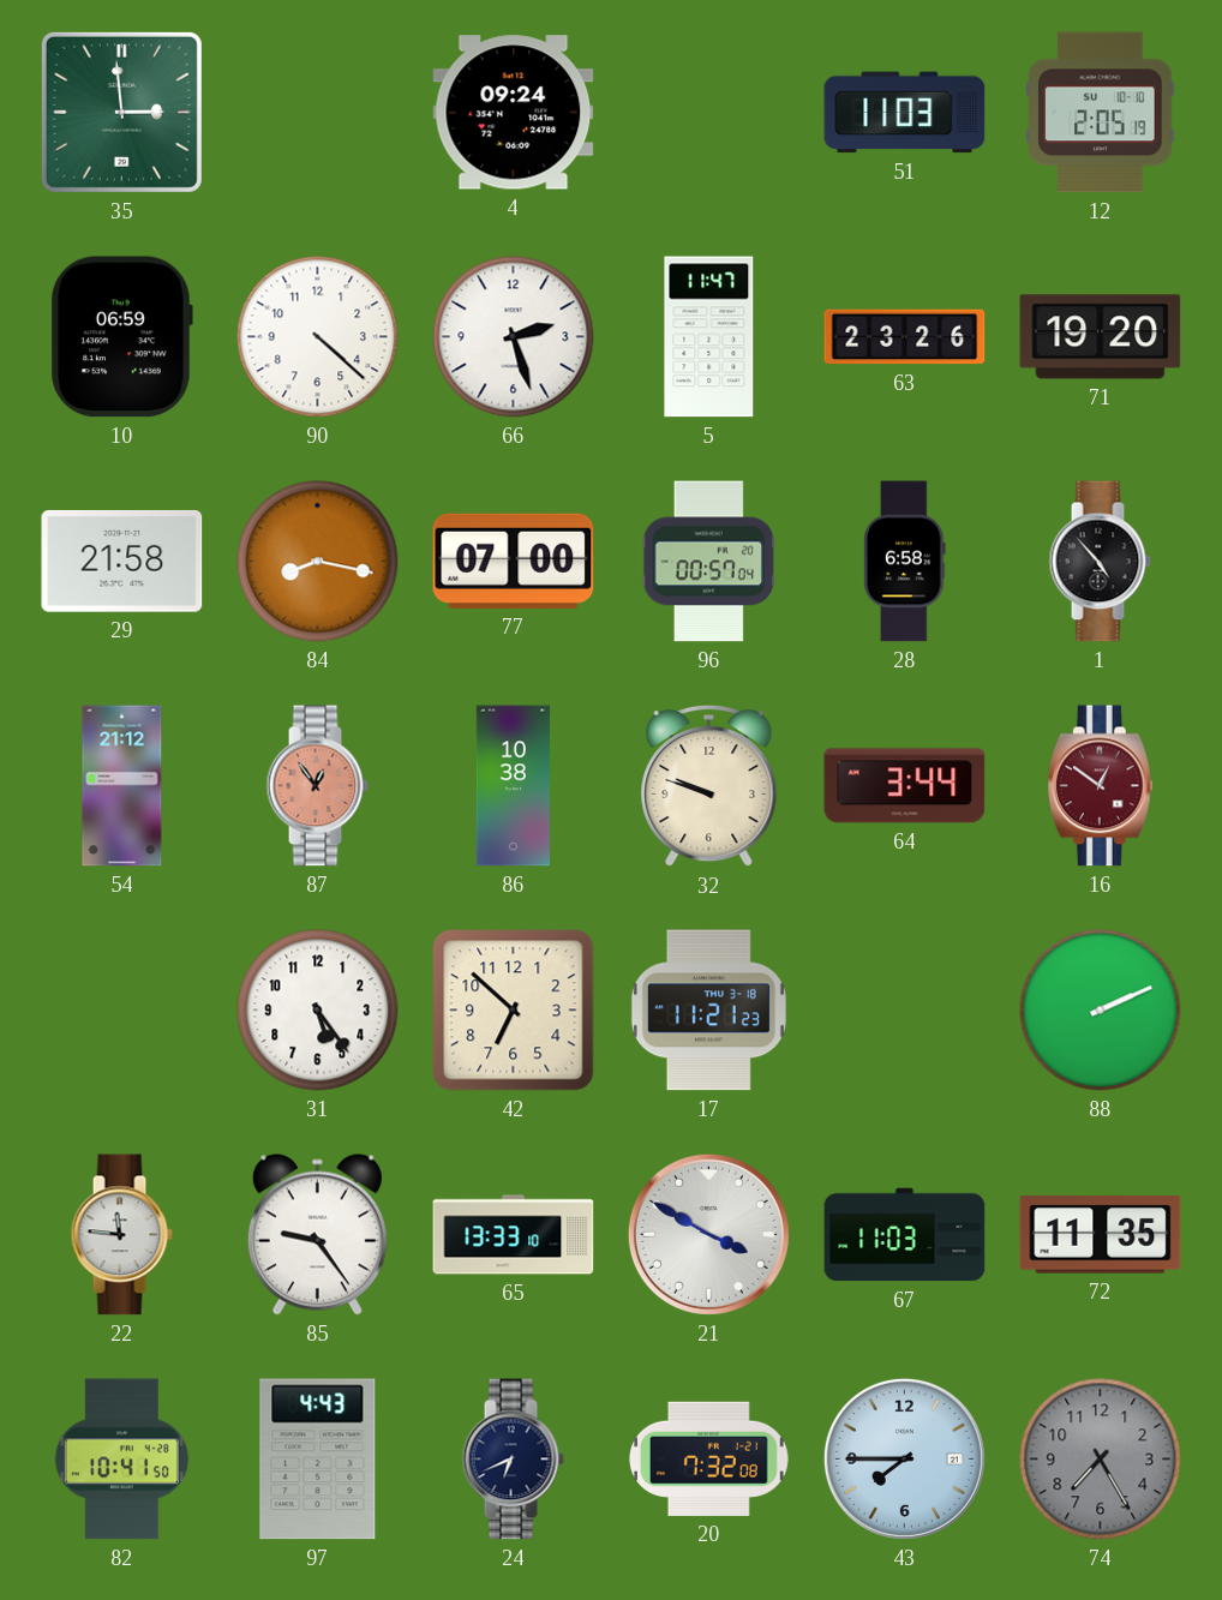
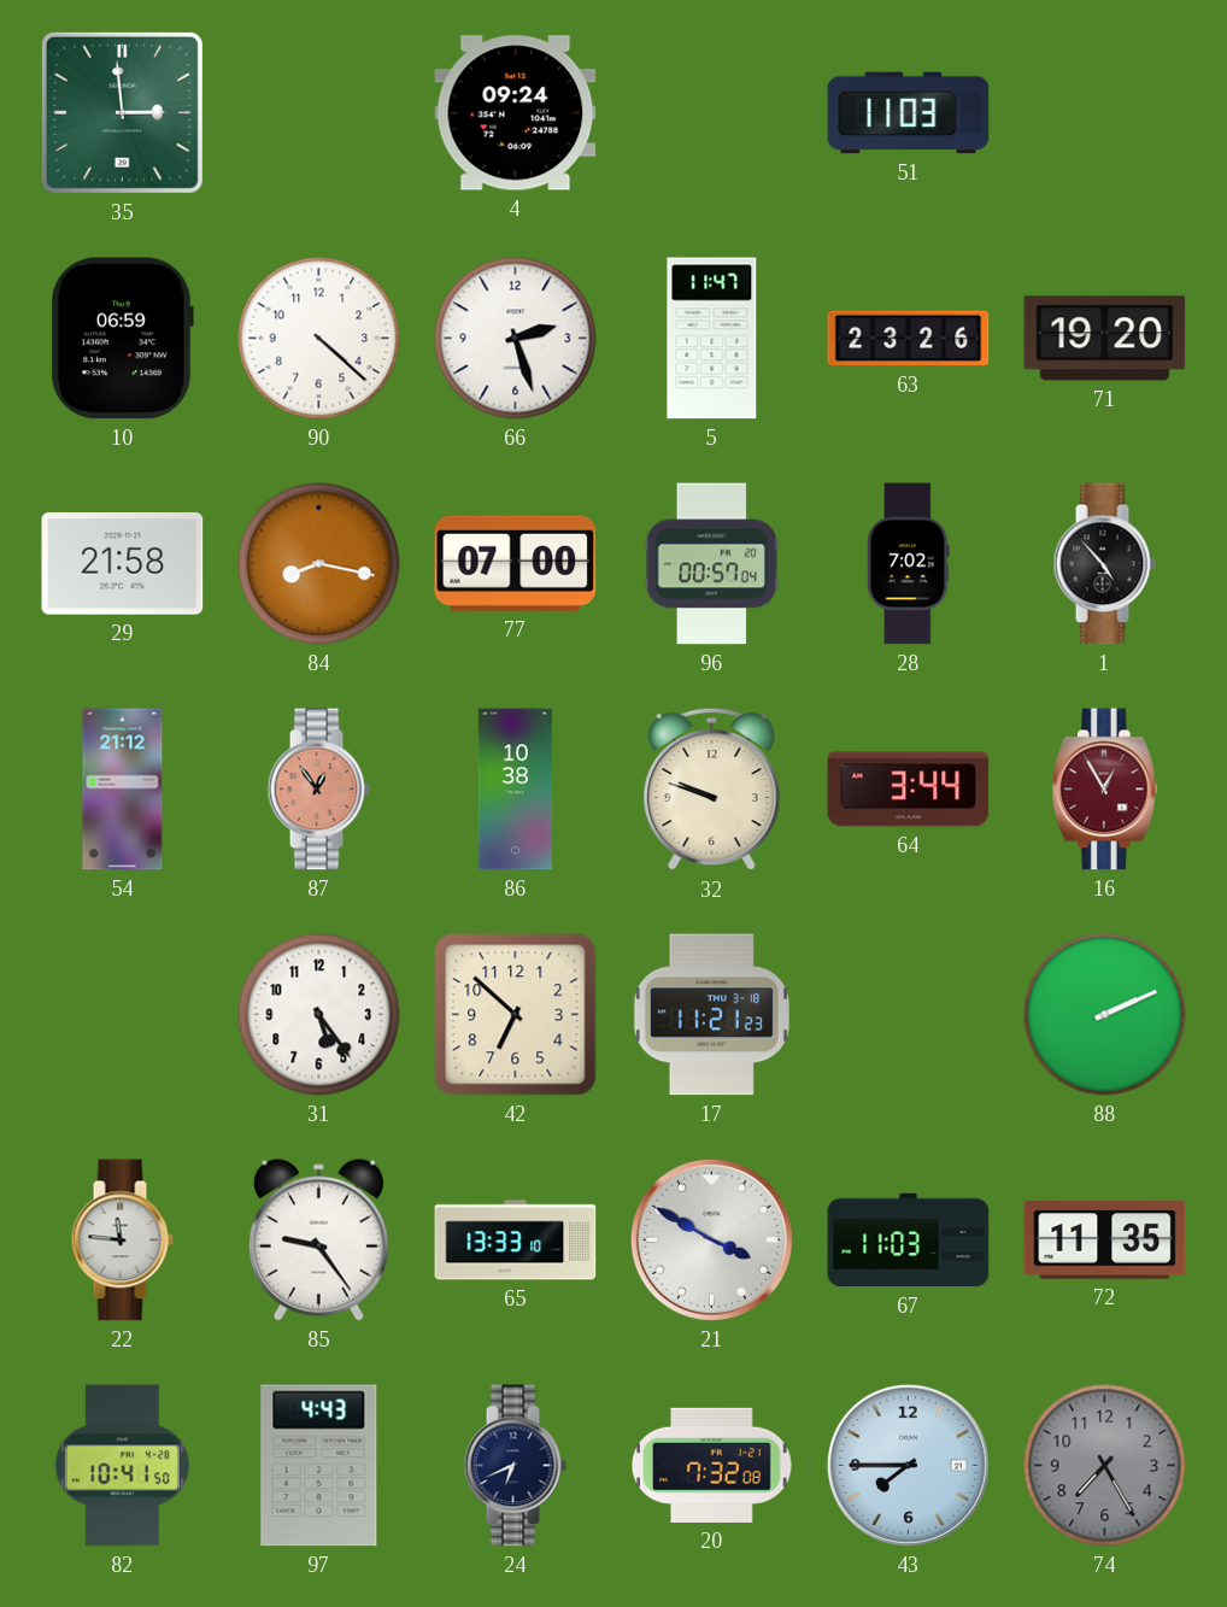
12: 2:05 -> none
28: 6:58 -> 7:02
16: 12:51 -> 12:55
